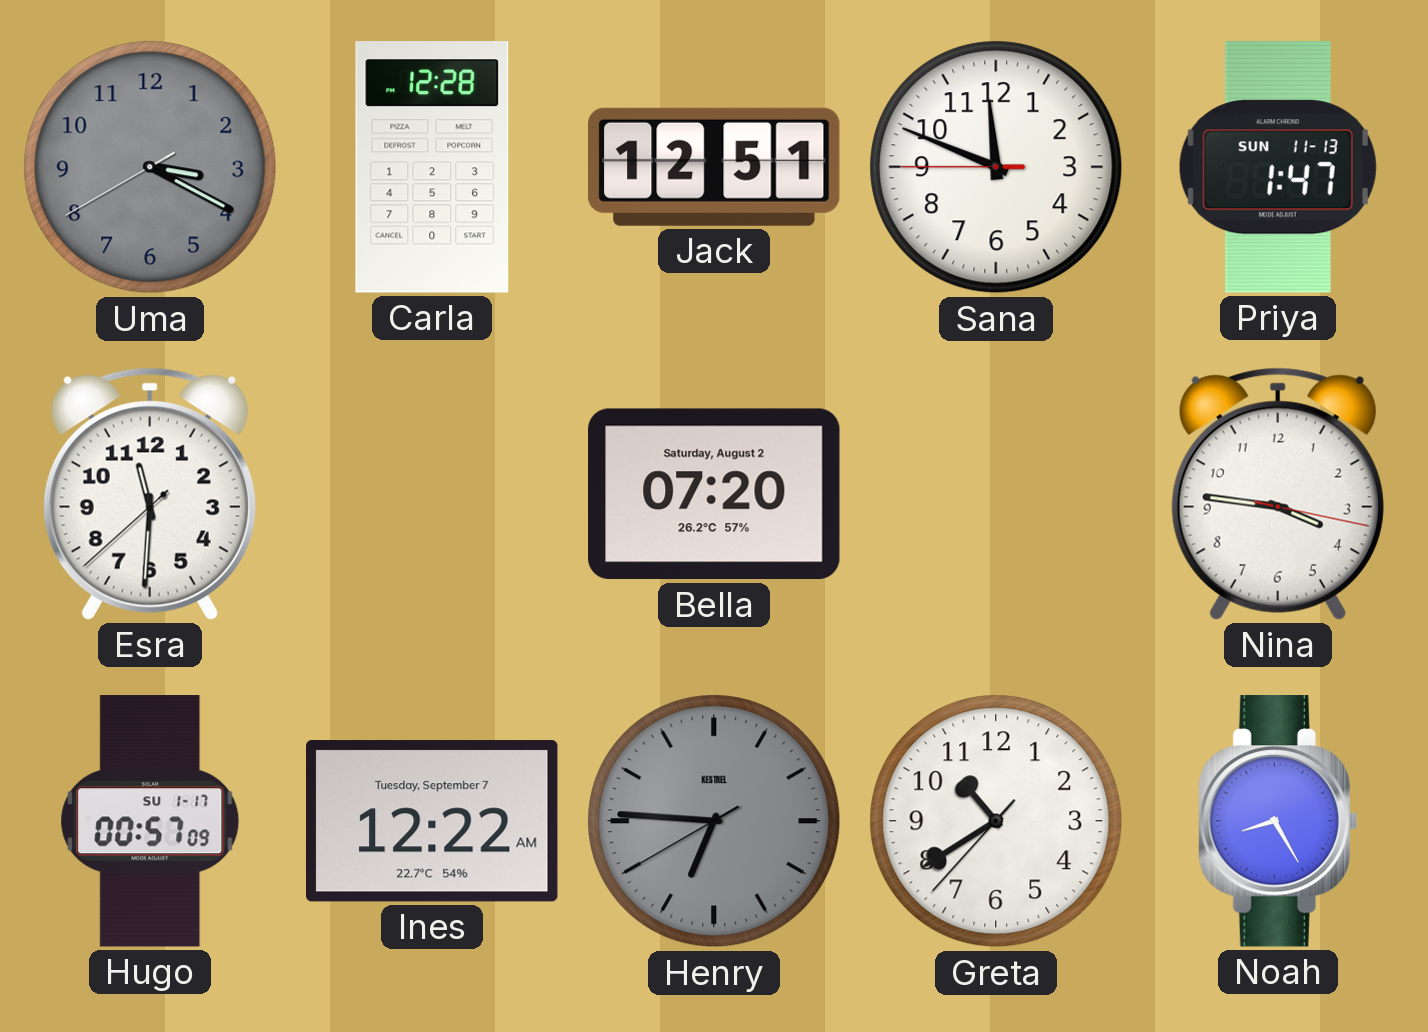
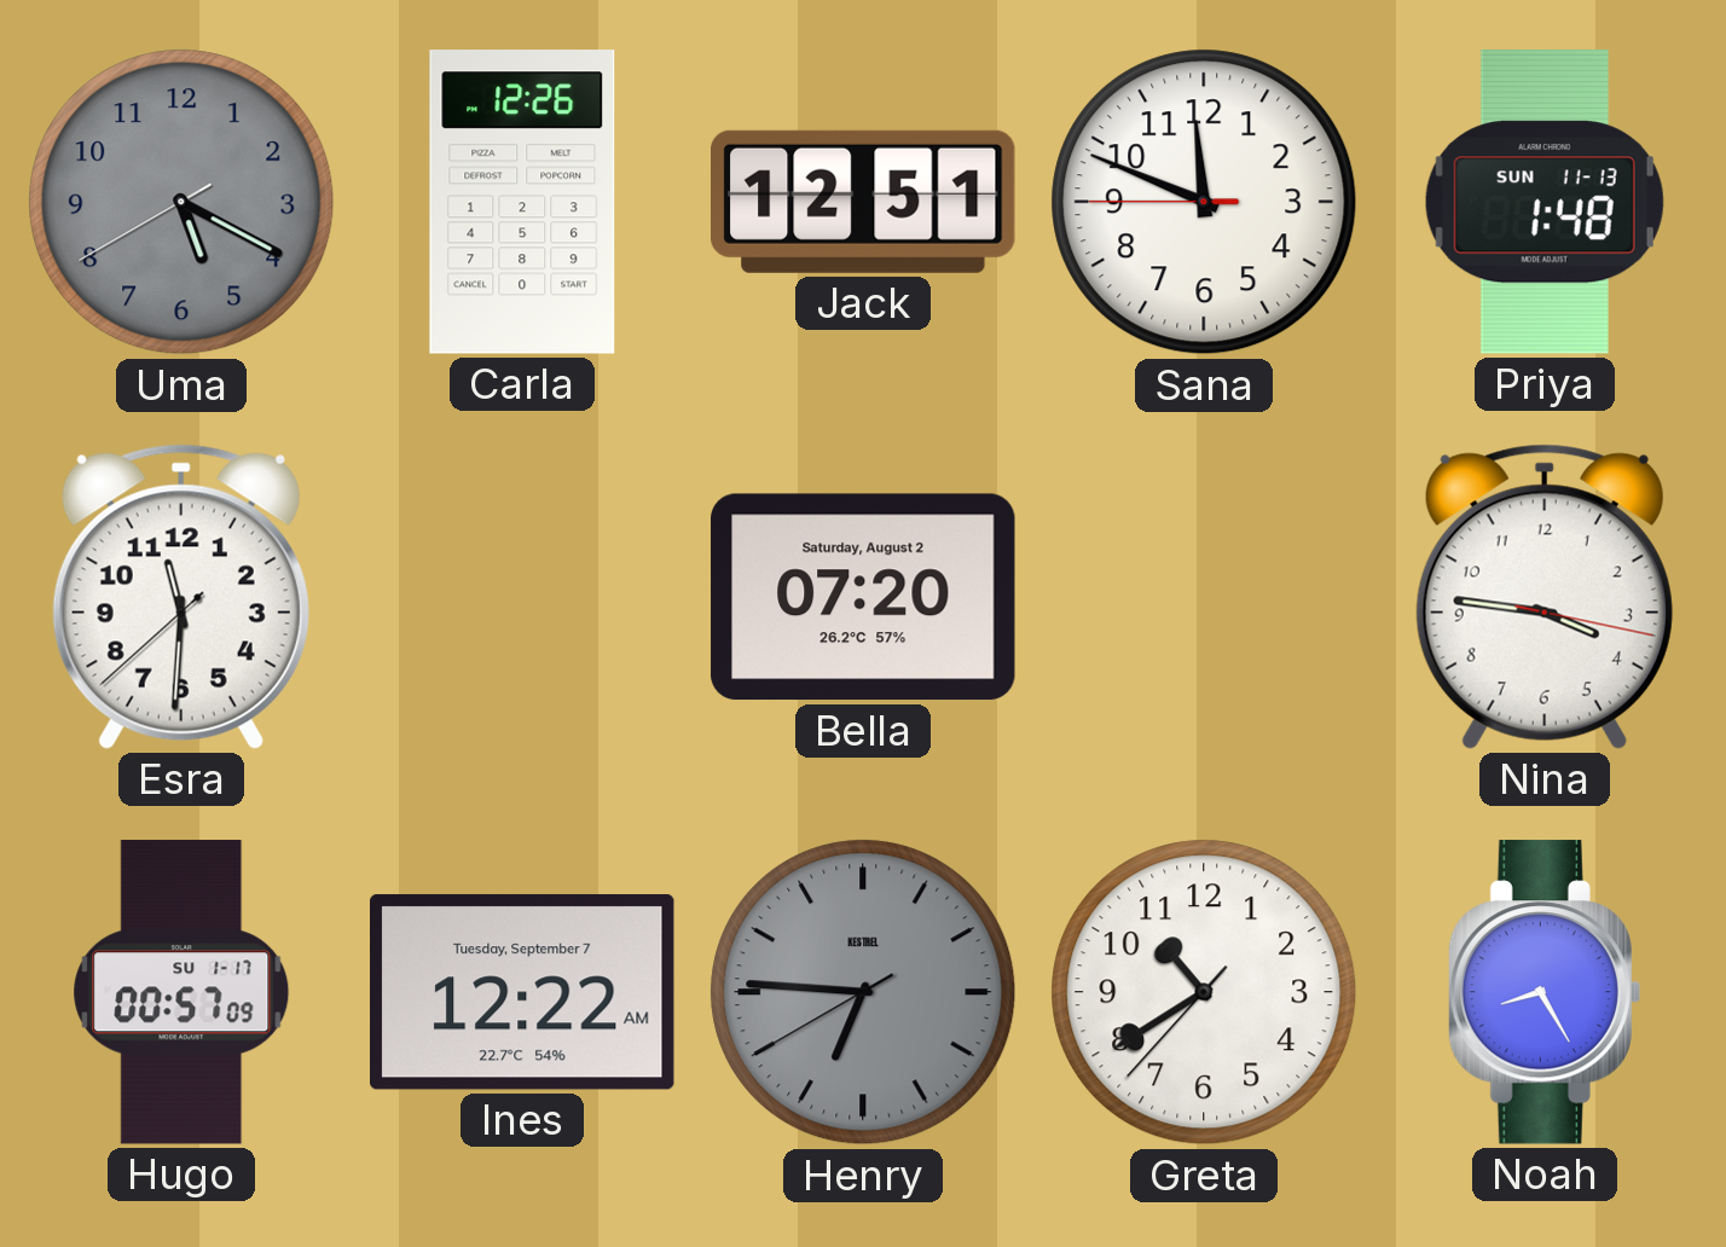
Uma: 3:19 -> 5:19
Carla: 12:28 -> 12:26
Priya: 1:47 -> 1:48
